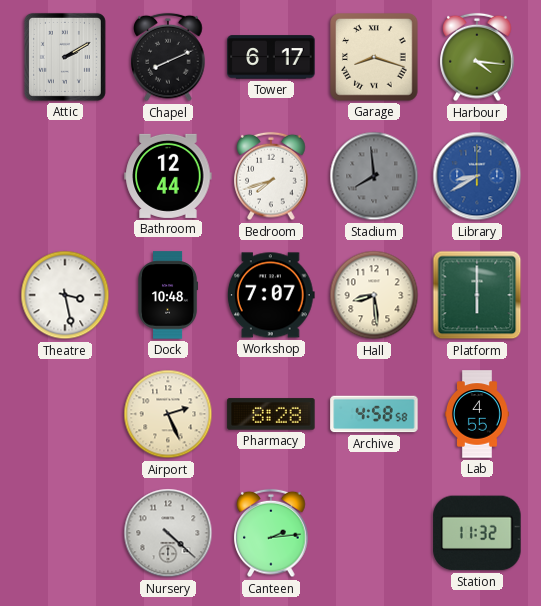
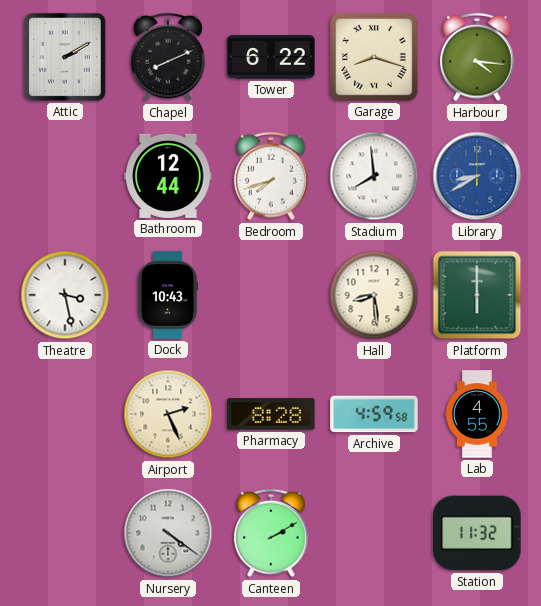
Tower: 6:17 -> 6:22
Stadium dial: grey -> white
Dock: 10:48 -> 10:43
Workshop: 7:07 -> none
Archive: 4:58 -> 4:59
Nursery: 4:22 -> 4:21
Canteen: 2:14 -> 2:10
